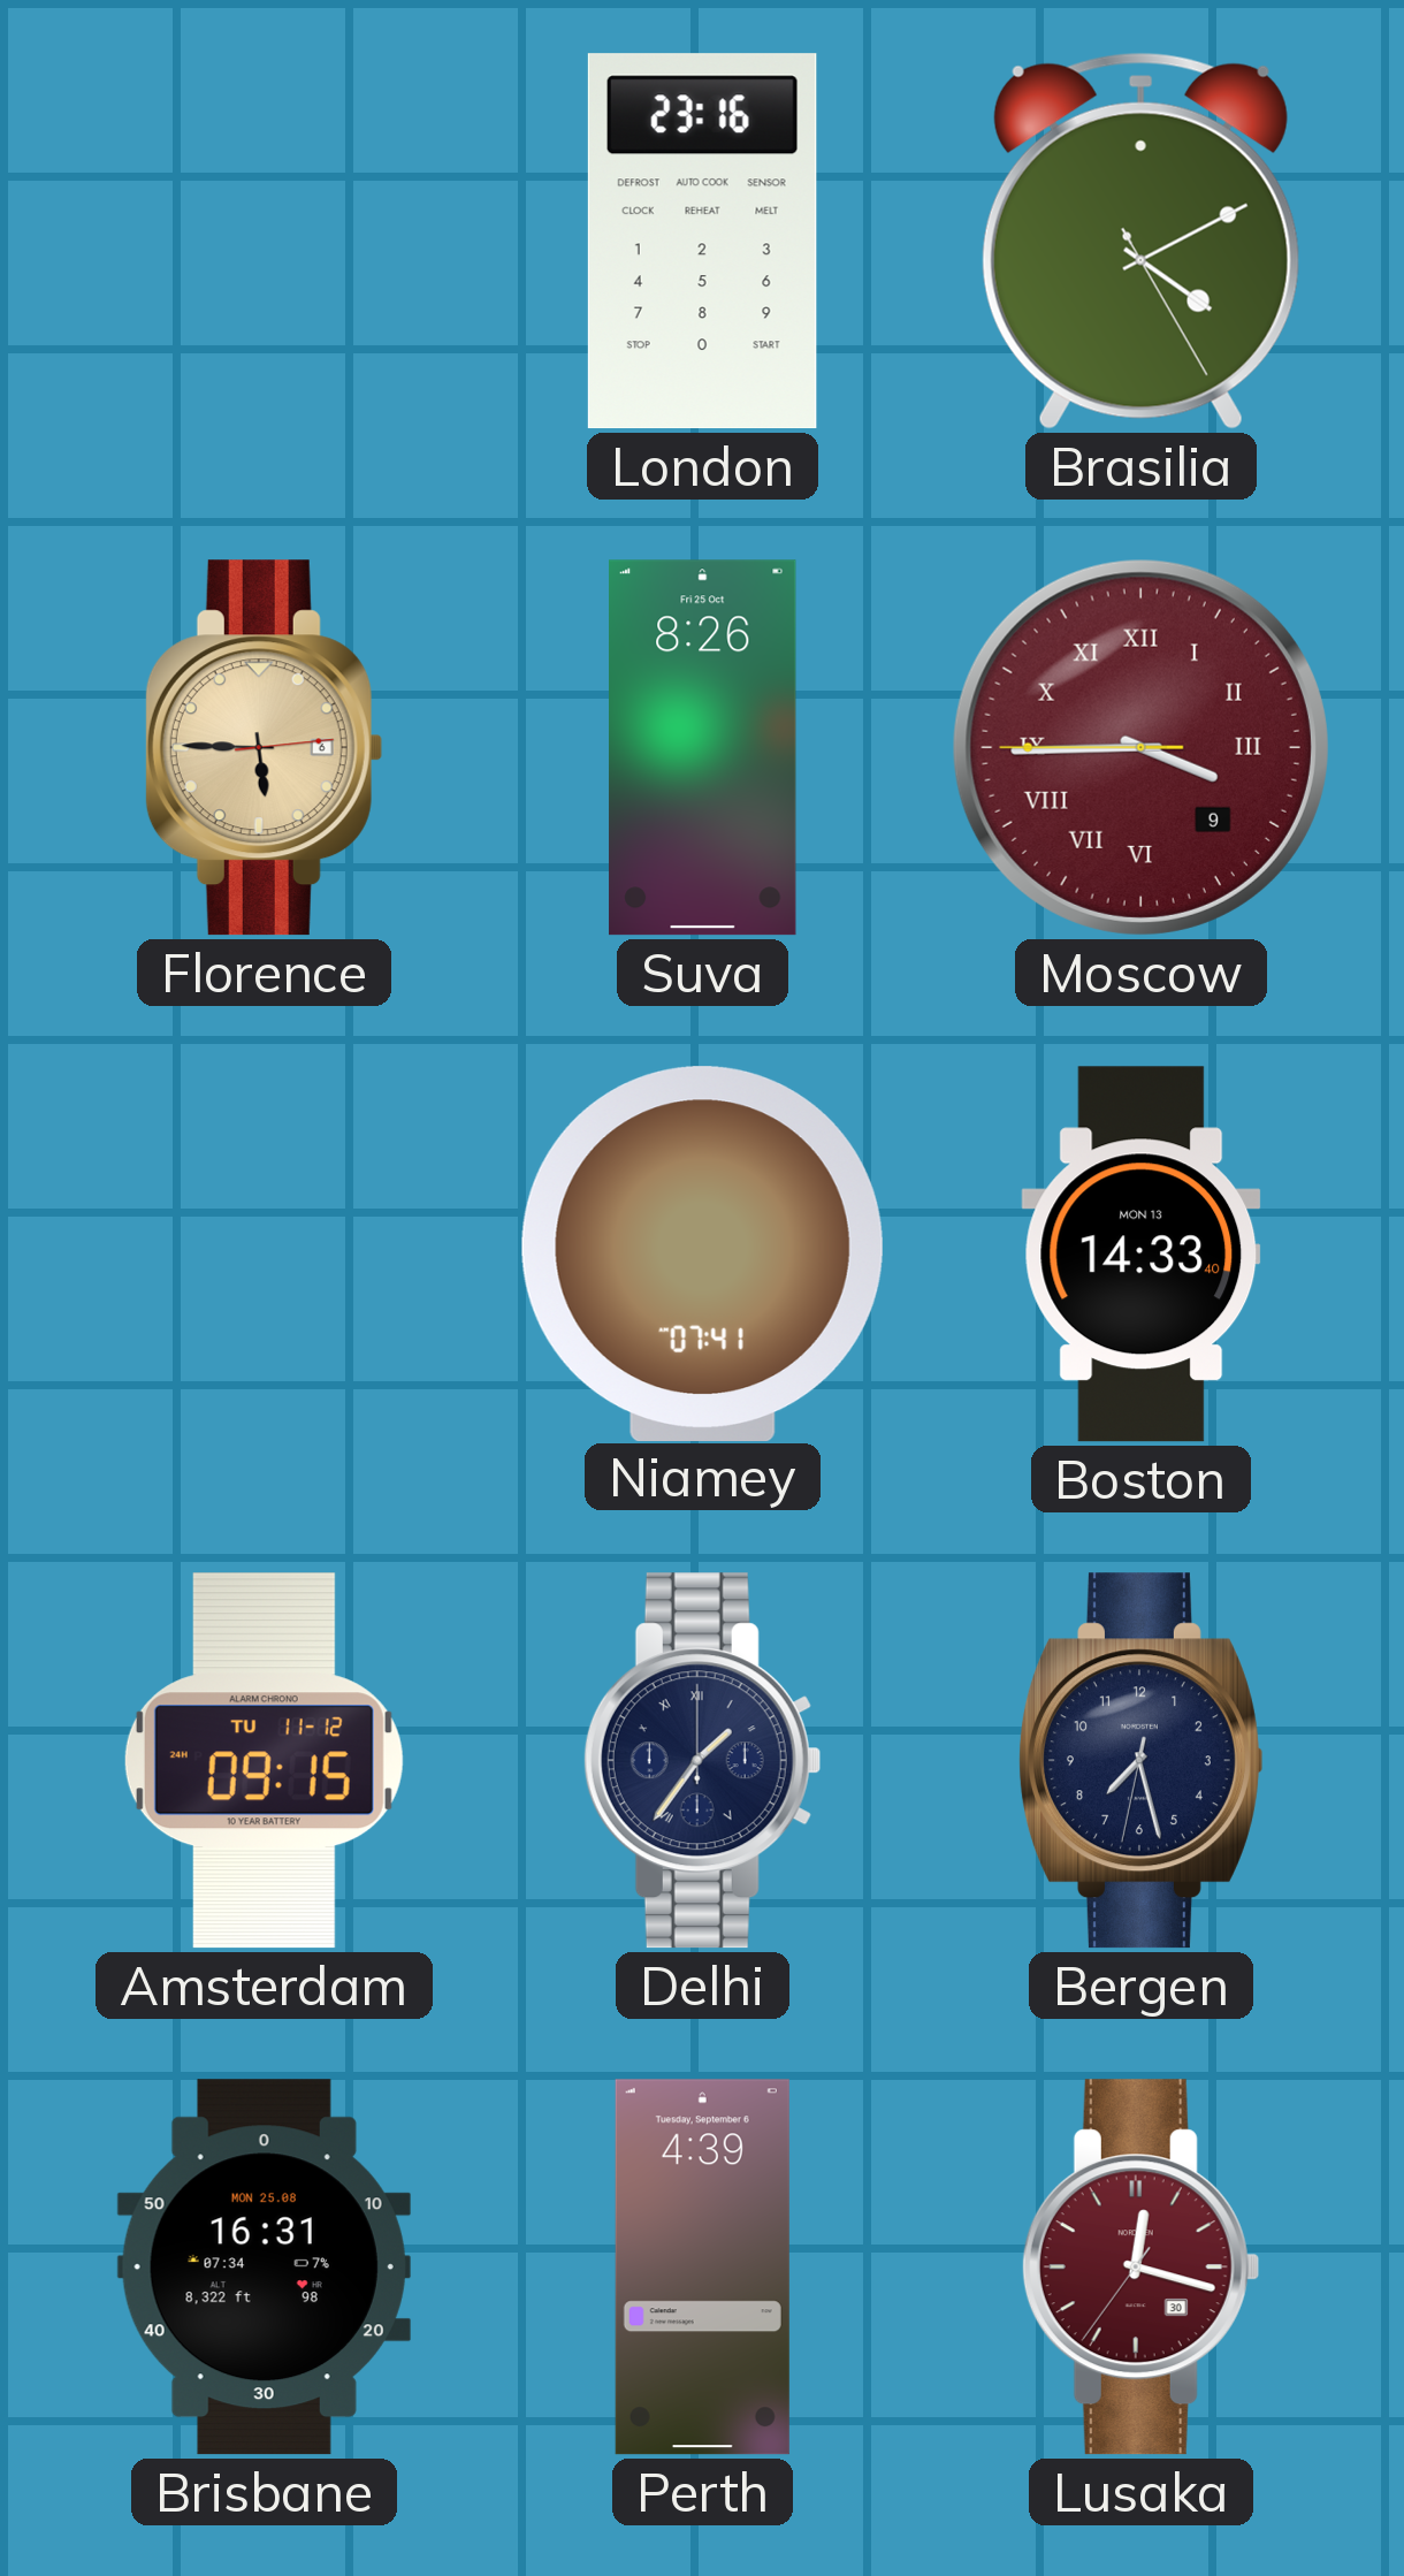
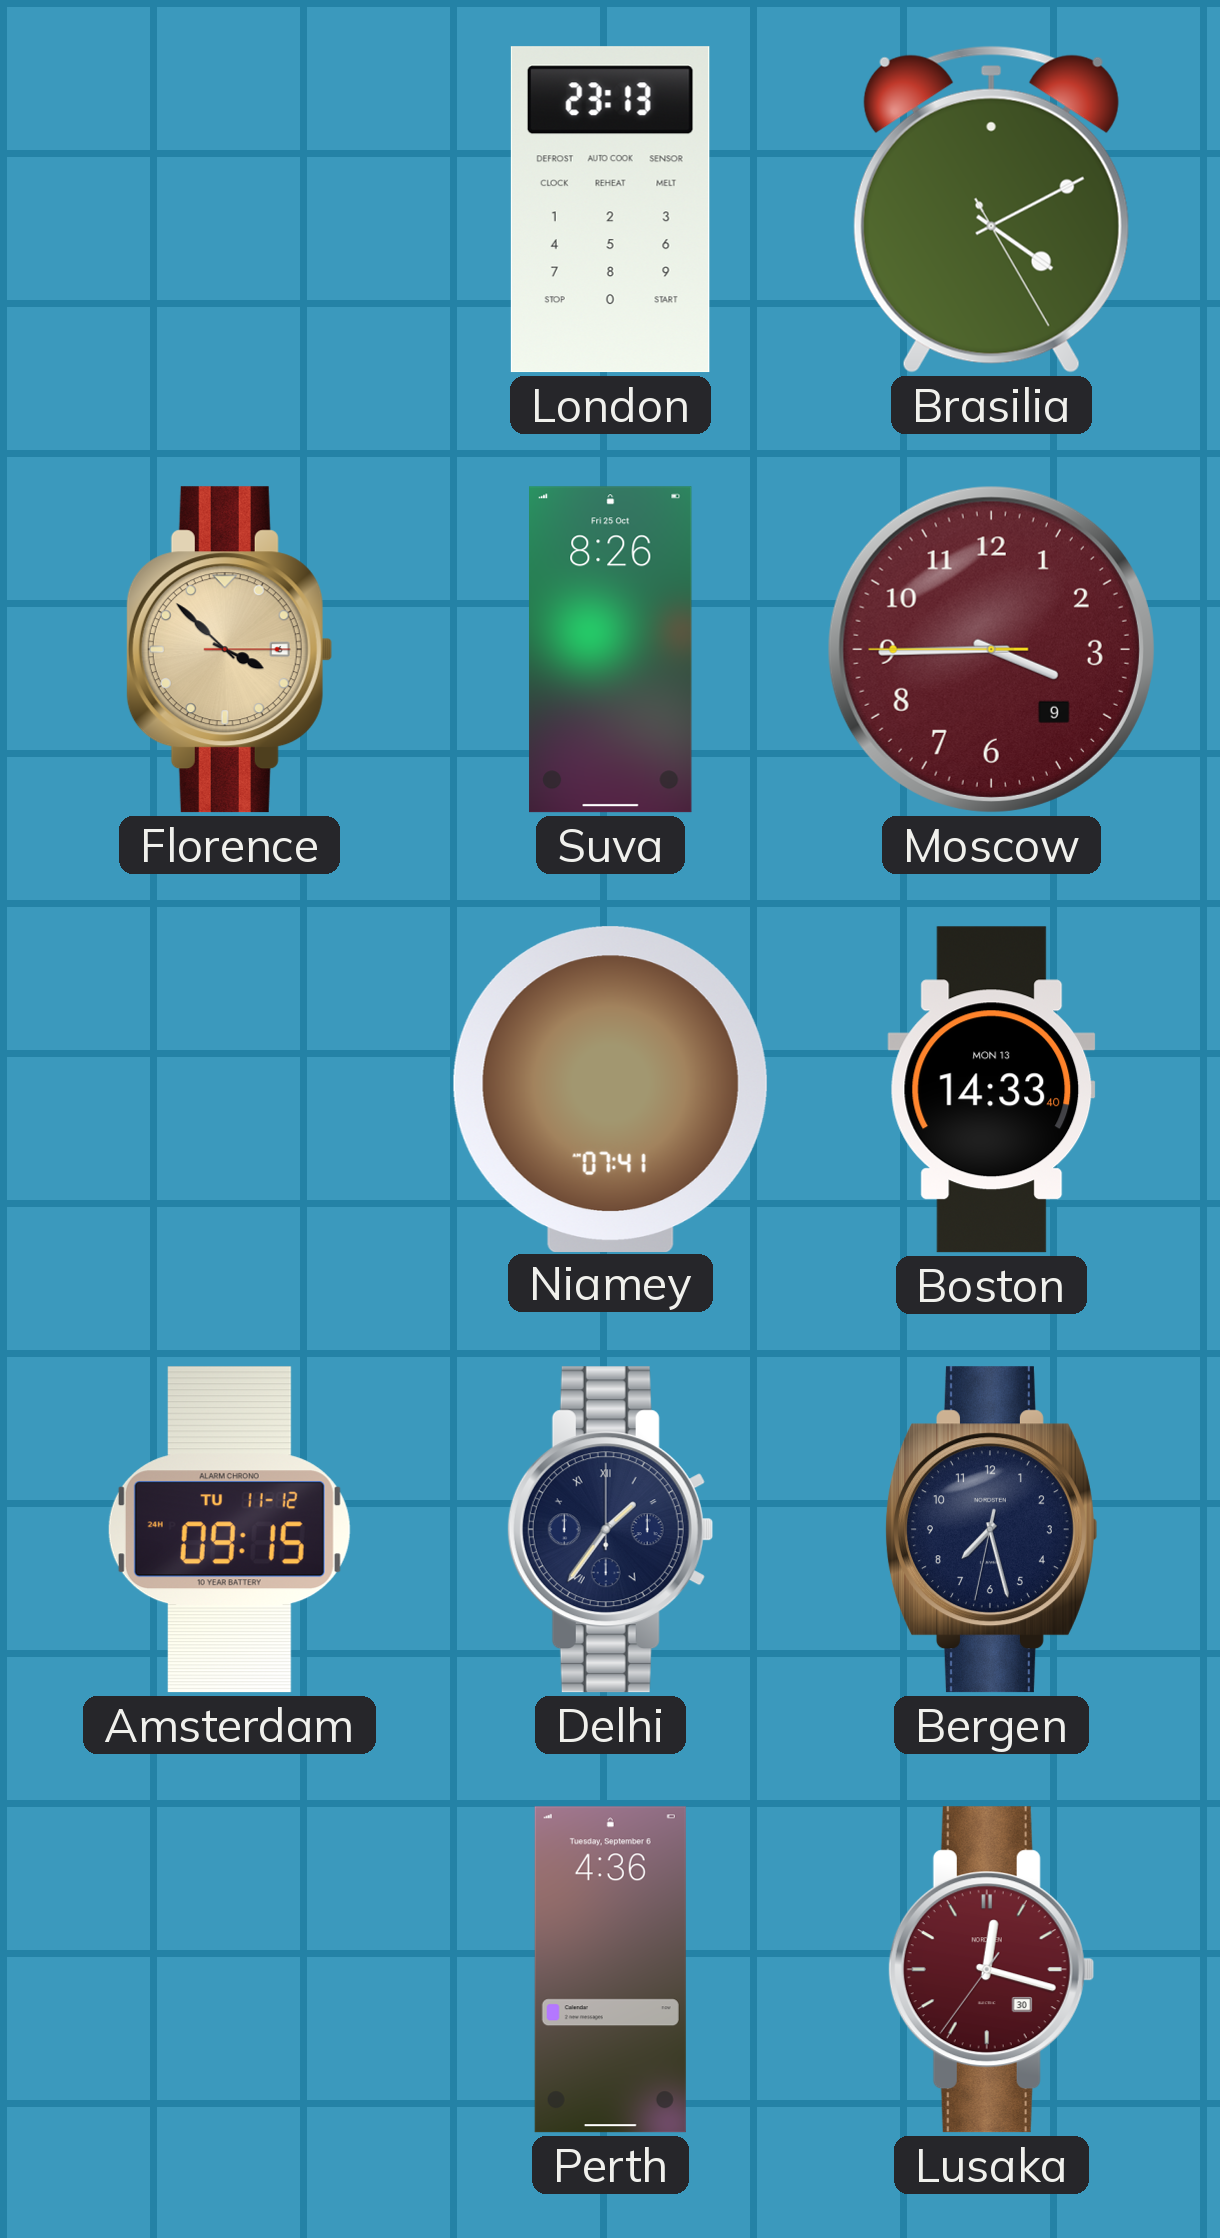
London: 23:16 -> 23:13
Florence: 5:45 -> 3:52
Moscow numerals: Roman -> Arabic
Brisbane: 16:31 -> none
Perth: 4:39 -> 4:36
